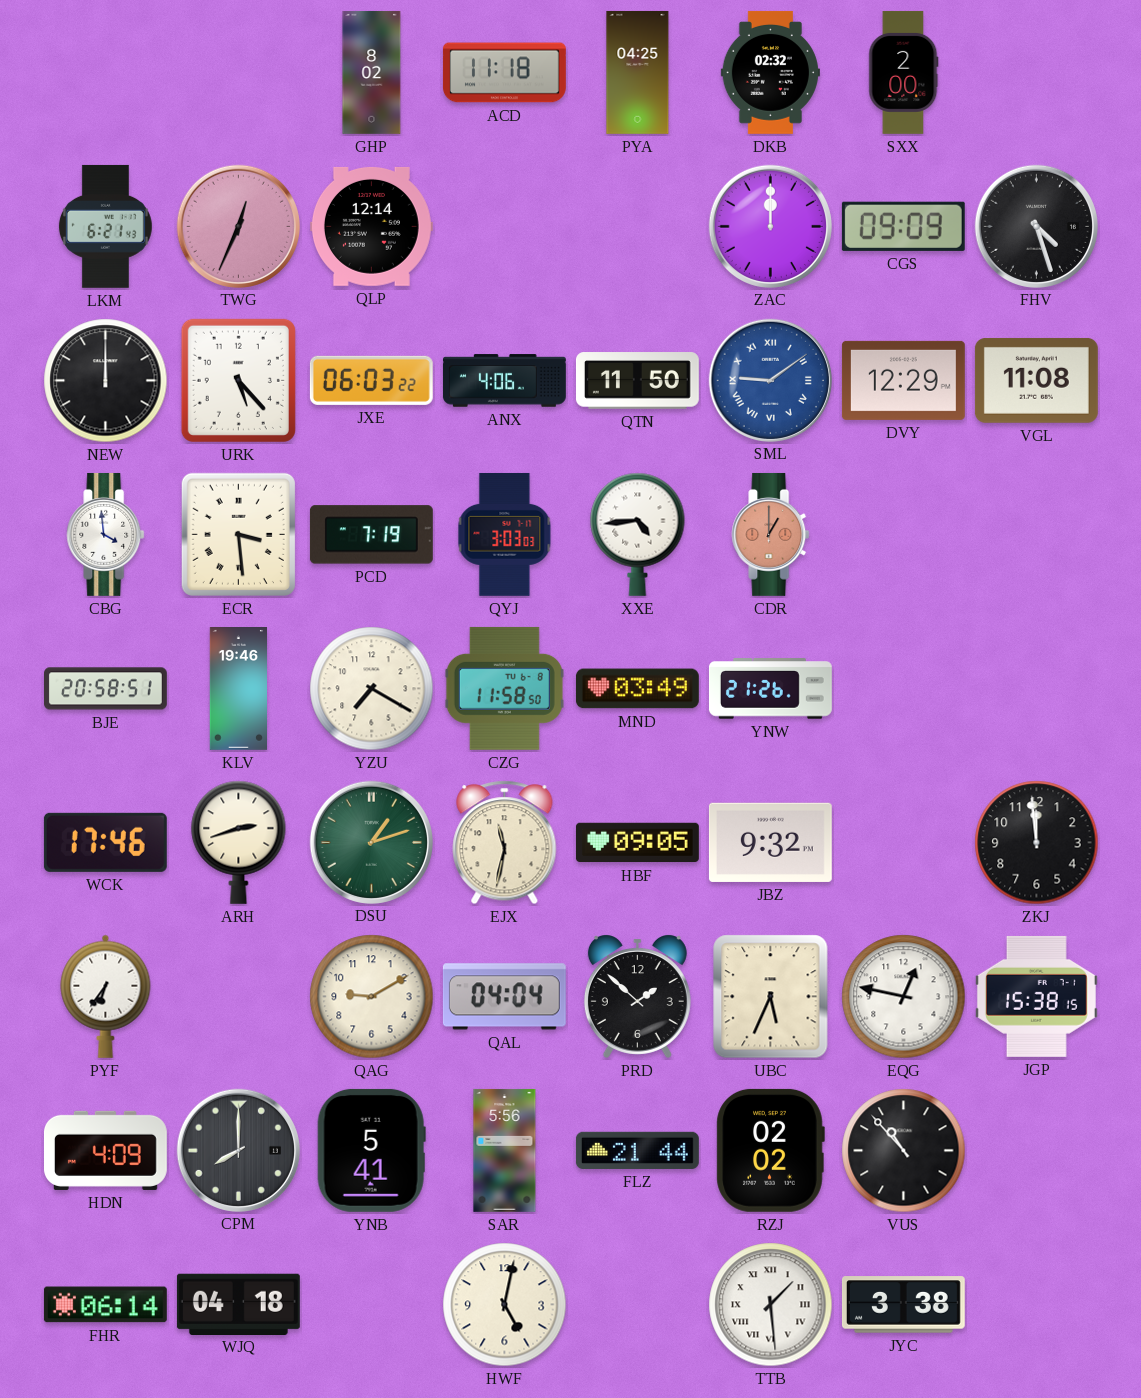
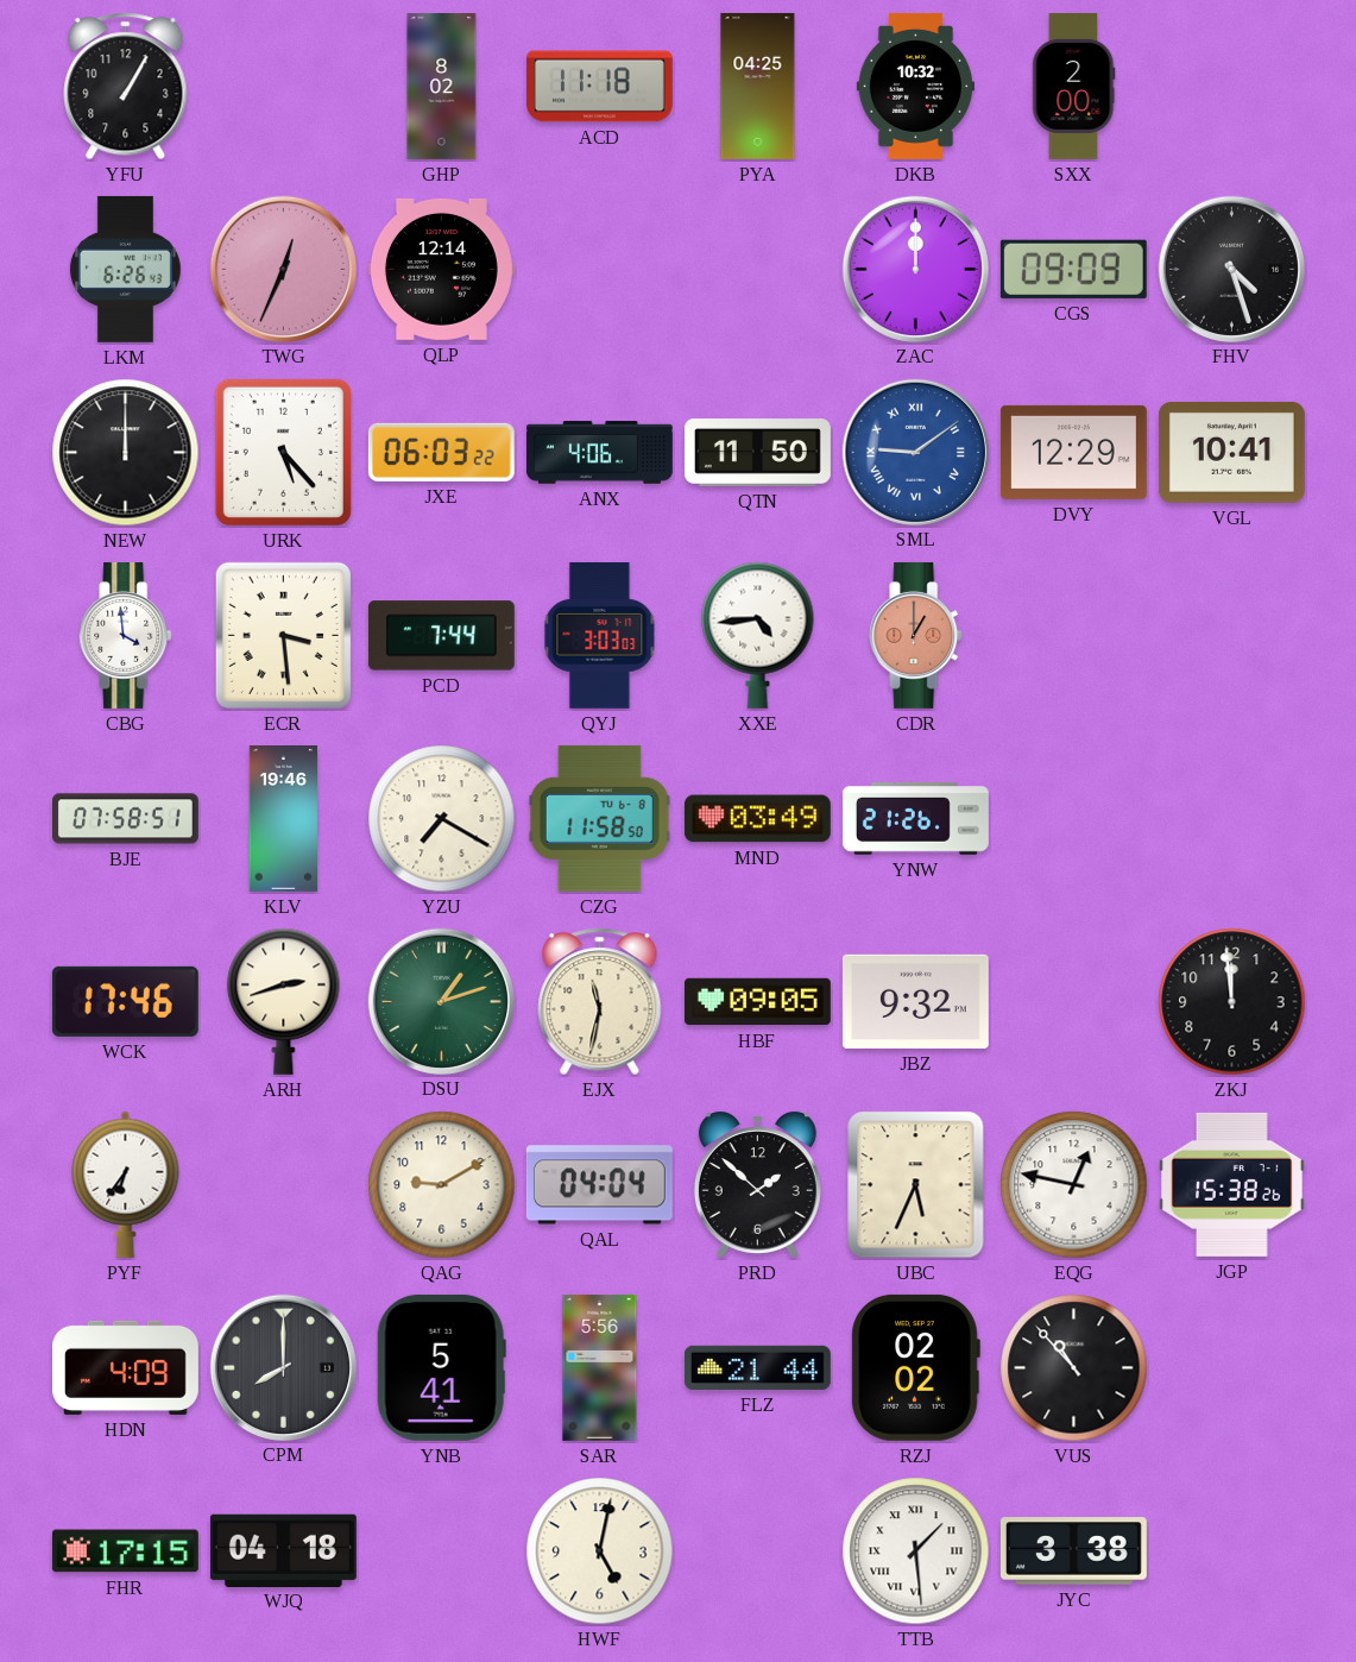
YFU: none -> 1:05
DKB: 02:32 -> 10:32
LKM: 6:21 -> 6:26
VGL: 11:08 -> 10:41
PCD: 7:19 -> 7:44
BJE: 20:58 -> 07:58
JGP: 15:38:15 -> 15:38:26
FHR: 06:14 -> 17:15
